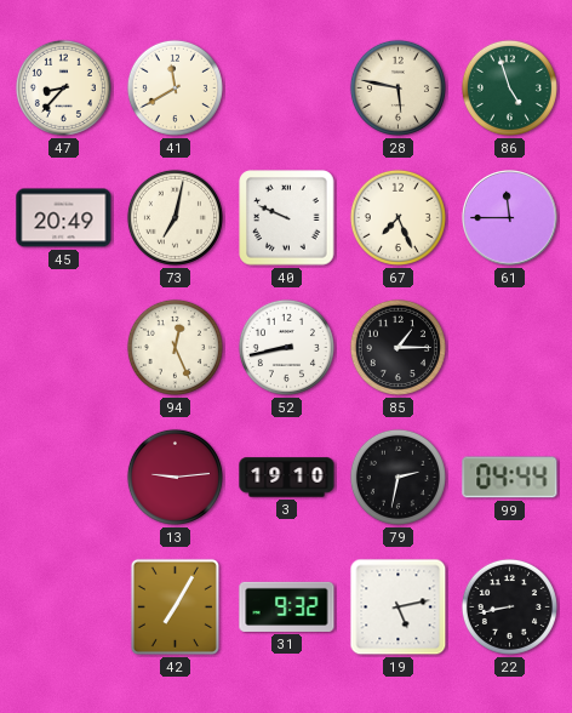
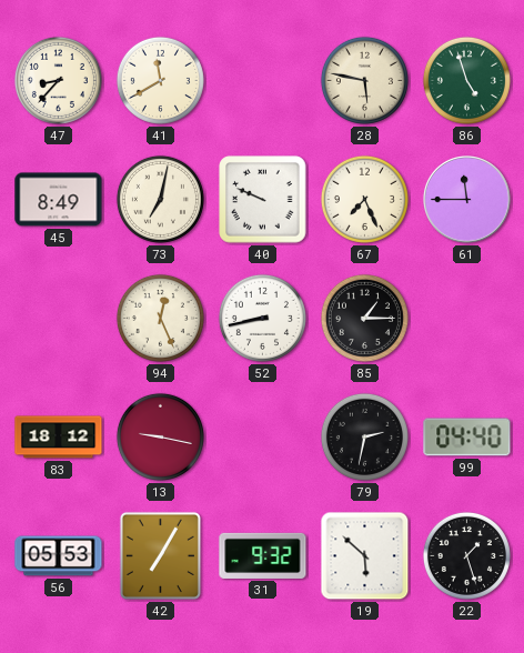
45: 20:49 -> 8:49
83: none -> 18:12
13: 9:14 -> 9:17
3: 19:10 -> none
99: 04:44 -> 04:40
56: none -> 05:53
19: 5:13 -> 5:52
22: 8:43 -> 1:27
